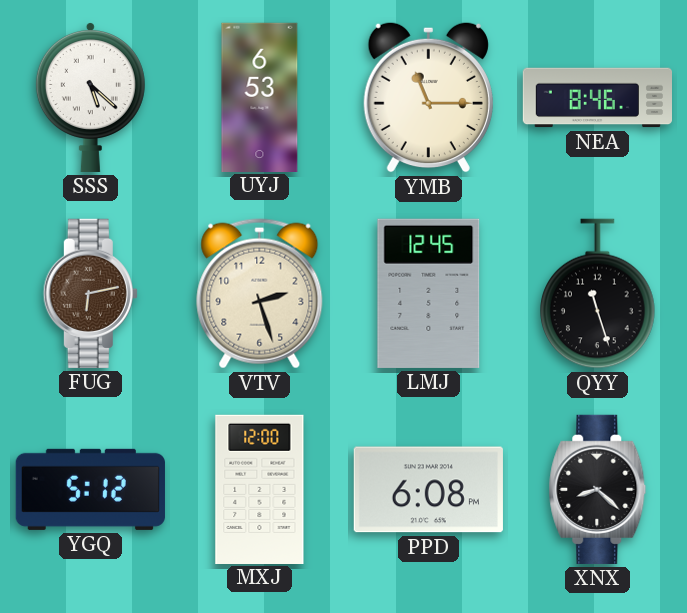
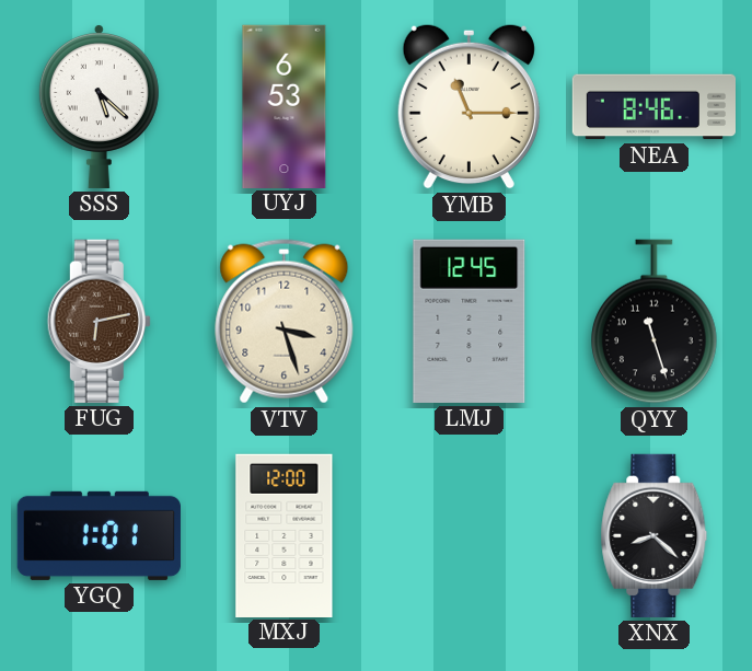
VTV: 2:27 -> 3:27
YGQ: 5:12 -> 1:01
PPD: 6:08 -> none
